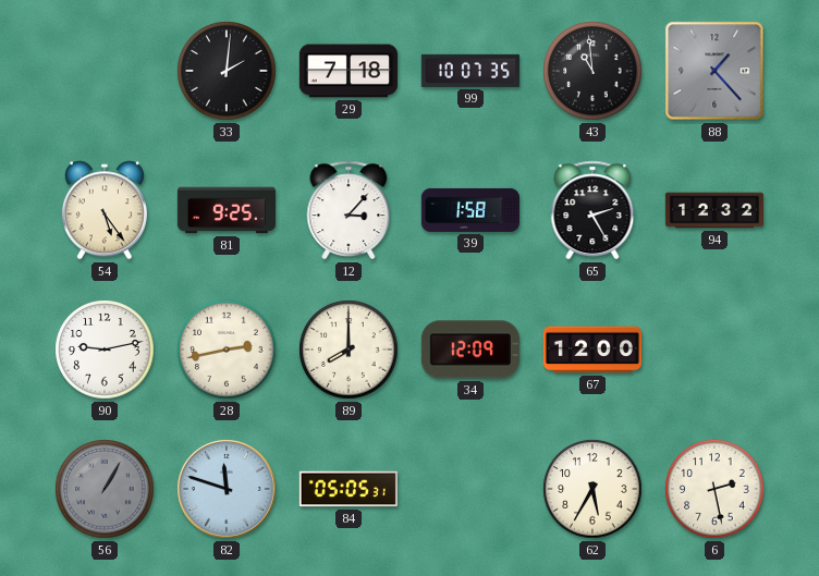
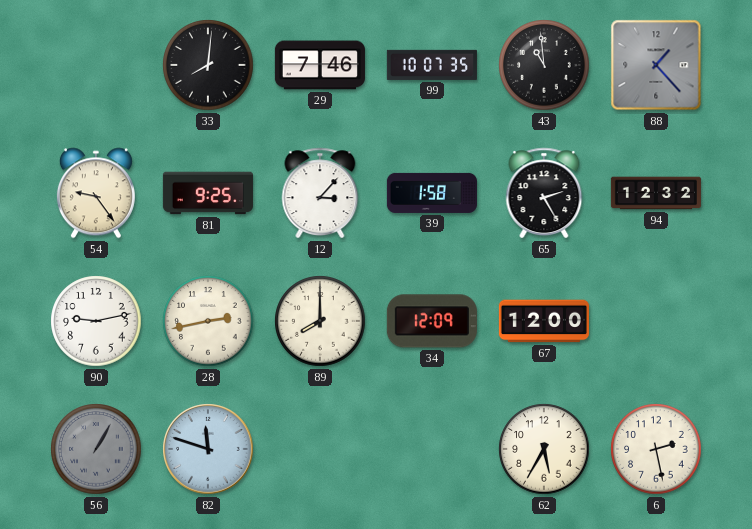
33: 2:01 -> 8:01
29: 7:18 -> 7:46
54: 5:24 -> 9:24
84: 05:05 -> none
